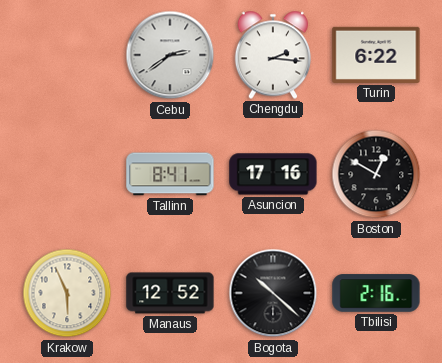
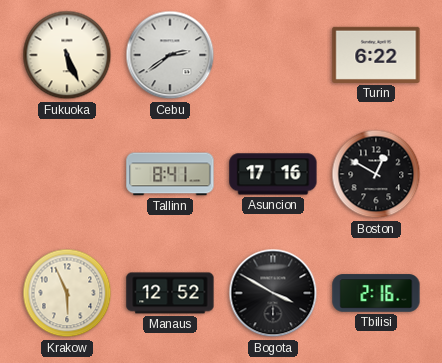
Fukuoka: none -> 5:26
Chengdu: 2:16 -> none
Bogota: 10:22 -> 3:50
